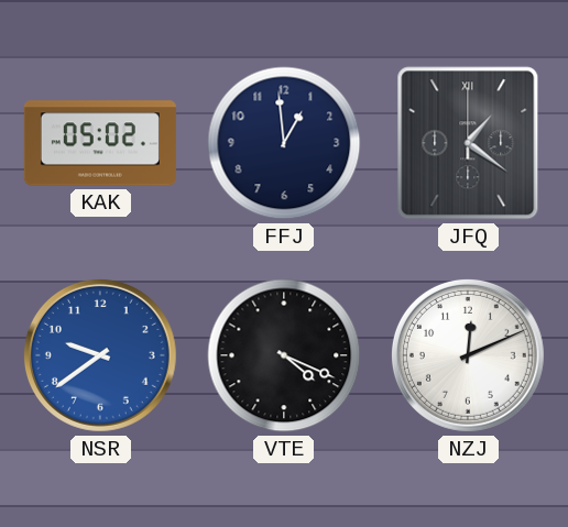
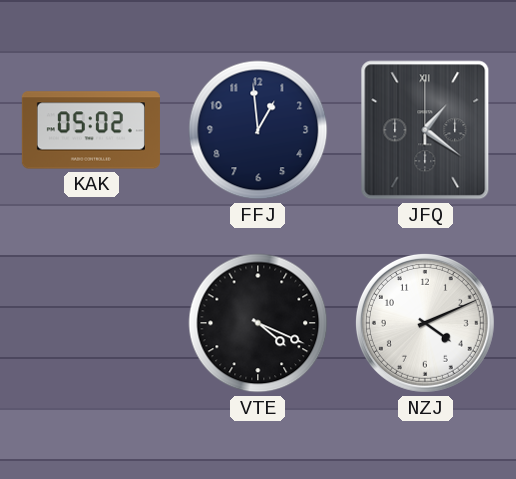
NSR: 9:39 -> none
NZJ: 12:11 -> 4:11
